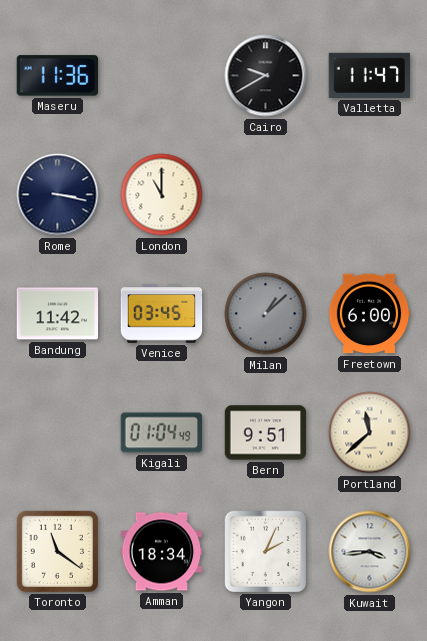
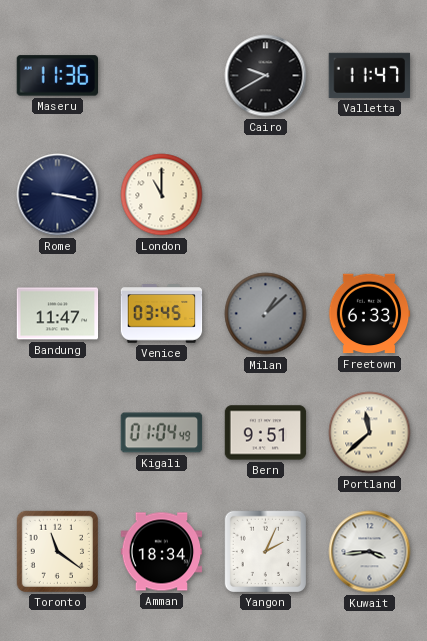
Bandung: 11:42 -> 11:47
Freetown: 6:00 -> 6:33
